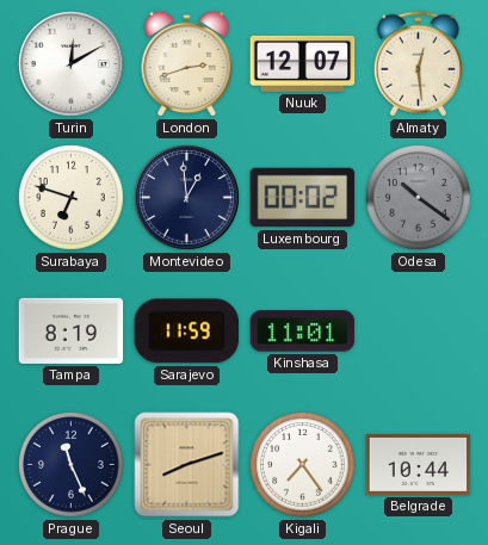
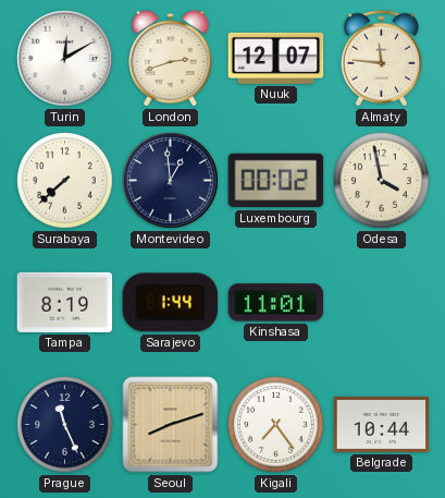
Almaty: 12:29 -> 11:46
Surabaya: 6:48 -> 7:38
Odesa: 10:21 -> 3:58
Odesa dial: grey -> cream
Sarajevo: 11:59 -> 1:44
